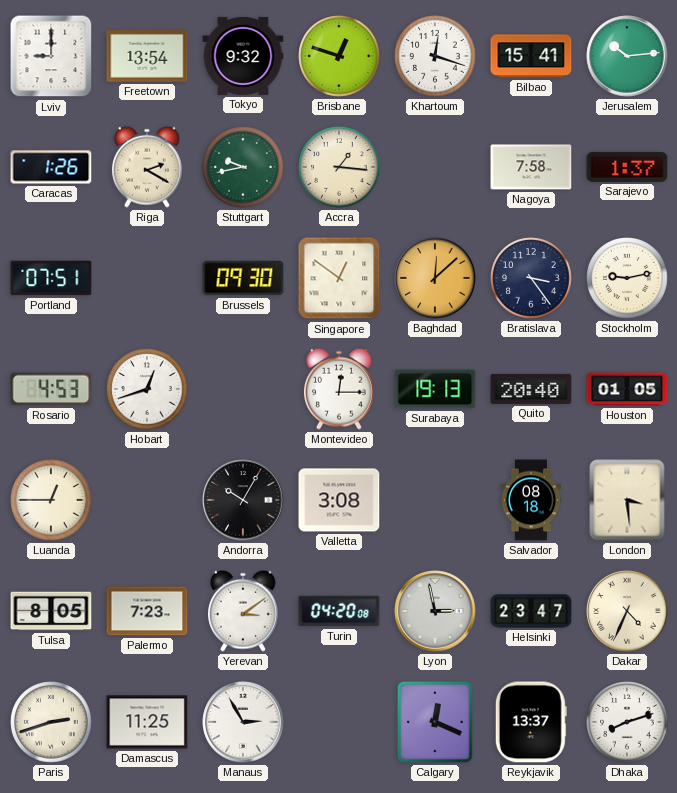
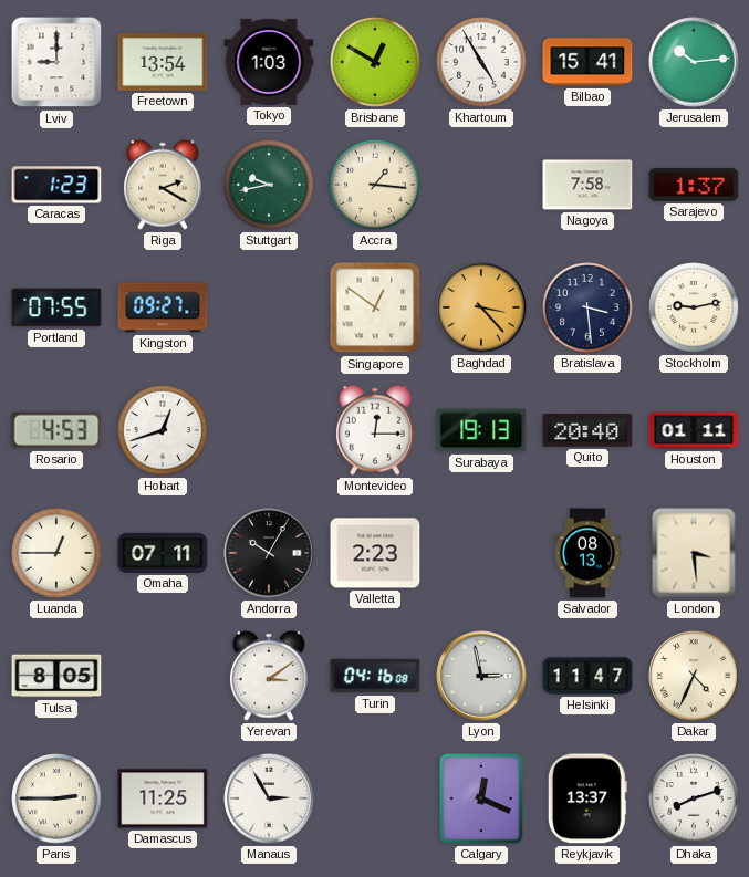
Tokyo: 9:32 -> 1:03
Brisbane: 12:48 -> 12:50
Khartoum: 12:18 -> 4:55
Caracas: 1:26 -> 1:23
Portland: 07:51 -> 07:55
Kingston: none -> 09:27
Brussels: 09:30 -> none
Baghdad: 12:08 -> 3:23
Bratislava: 3:24 -> 3:29
Houston: 01:05 -> 01:11
Omaha: none -> 07:11
Valletta: 3:08 -> 2:23
Salvador: 08:18 -> 08:13
Palermo: 7:23 -> none
Turin: 04:20 -> 04:16
Helsinki: 23:47 -> 11:47
Paris: 2:42 -> 2:45
